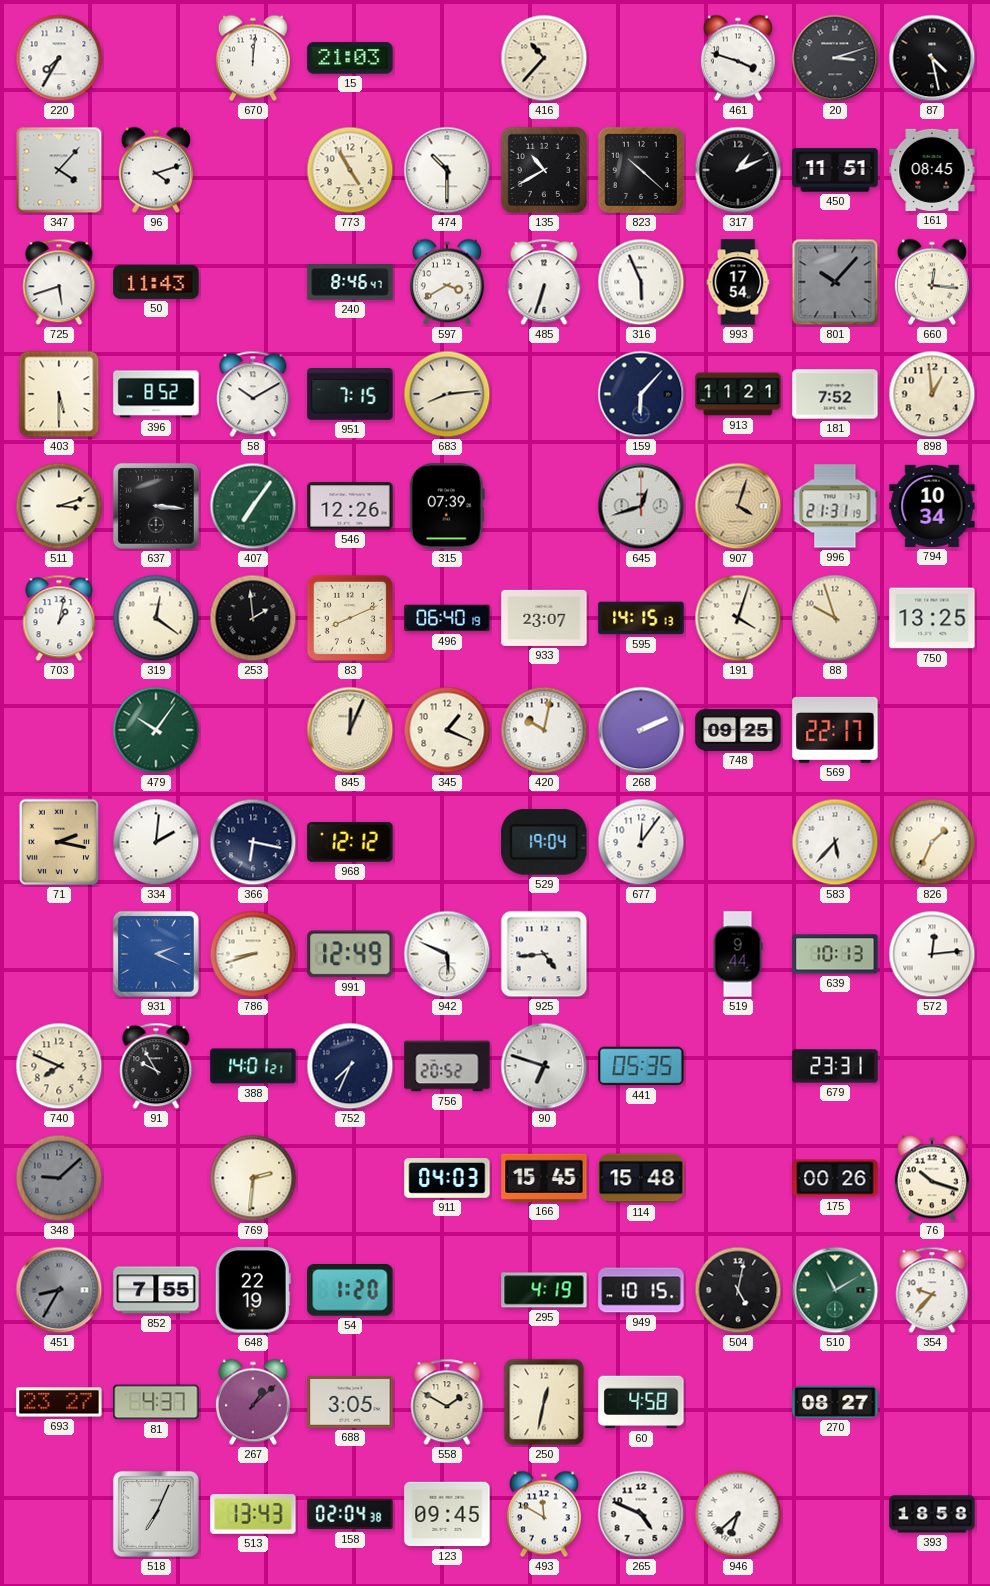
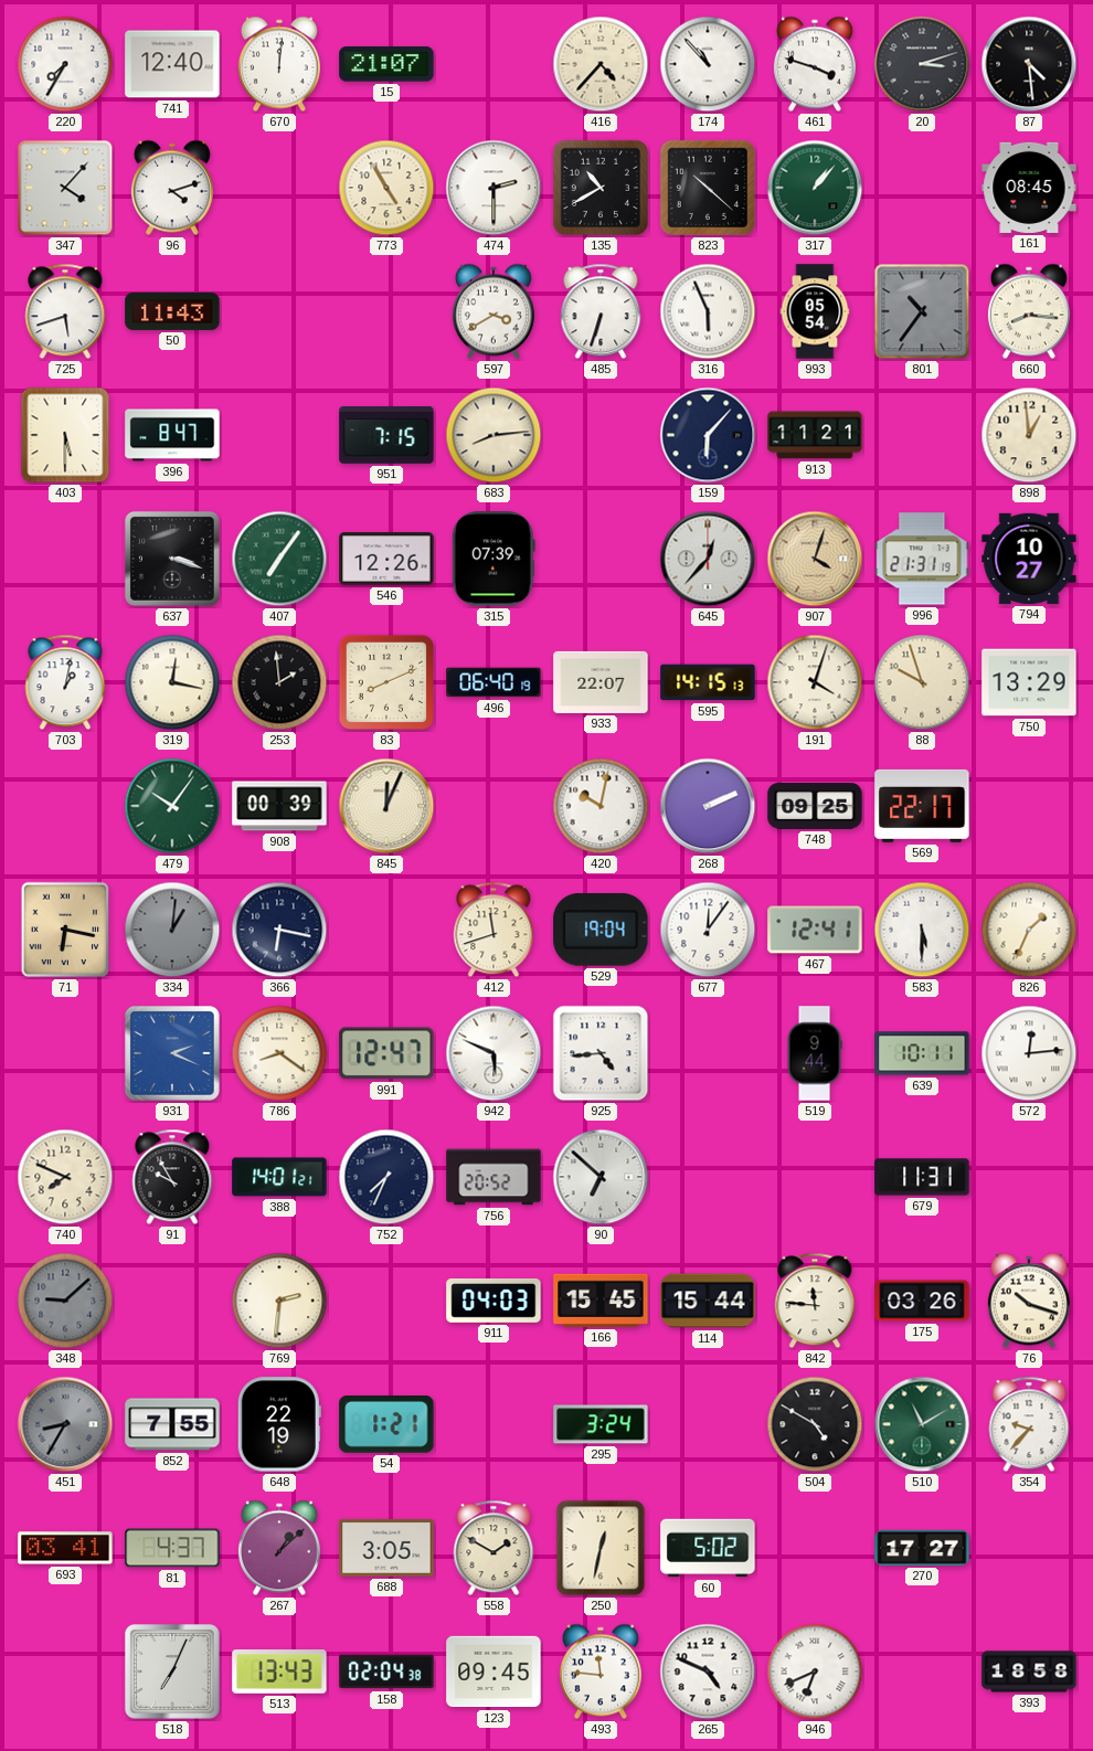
741: none -> 12:40
15: 21:03 -> 21:07
416: 10:37 -> 4:37
174: none -> 10:53
87: 4:28 -> 4:29
474: 10:30 -> 2:30
317: 1:11 -> 1:07
317 dial: black -> green
450: 11:51 -> none
240: 8:46 -> none
993: 17:54 -> 05:54
801: 10:07 -> 10:36
660: 12:16 -> 8:16
396: 8:52 -> 8:47
58: 10:10 -> none
181: 7:52 -> none
511: 3:12 -> none
637: 3:16 -> 3:18
645: 12:42 -> 12:37
794: 10:34 -> 10:27
319: 12:21 -> 12:17
933: 23:07 -> 22:07
750: 13:25 -> 13:29
908: none -> 00:39
345: 1:19 -> none
71: 2:17 -> 6:17
334: 2:01 -> 1:01
334 dial: white -> grey
968: 12:12 -> none
412: none -> 11:42
467: none -> 12:41
583: 5:37 -> 5:30
786: 8:42 -> 8:21
991: 12:49 -> 12:47
639: 10:13 -> 10:11
90: 6:48 -> 6:52
441: 05:35 -> none
679: 23:31 -> 11:31
114: 15:48 -> 15:44
842: none -> 11:46
175: 00:26 -> 03:26
54: 1:20 -> 1:21
295: 4:19 -> 3:24
949: 10:15 -> none
504: 5:02 -> 4:50
693: 23:27 -> 03:41
60: 4:58 -> 5:02
270: 08:27 -> 17:27
493: 11:50 -> 11:46
946: 6:38 -> 6:41
